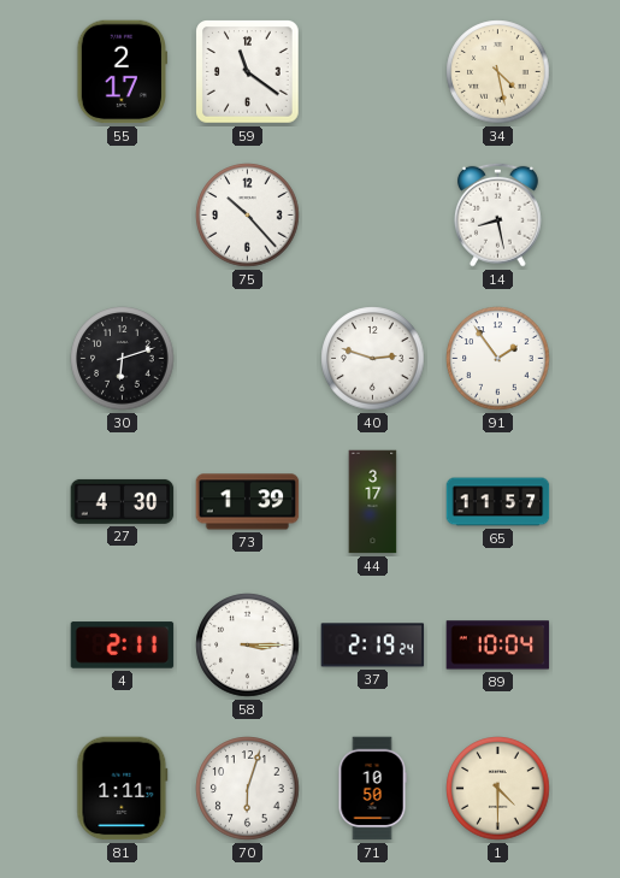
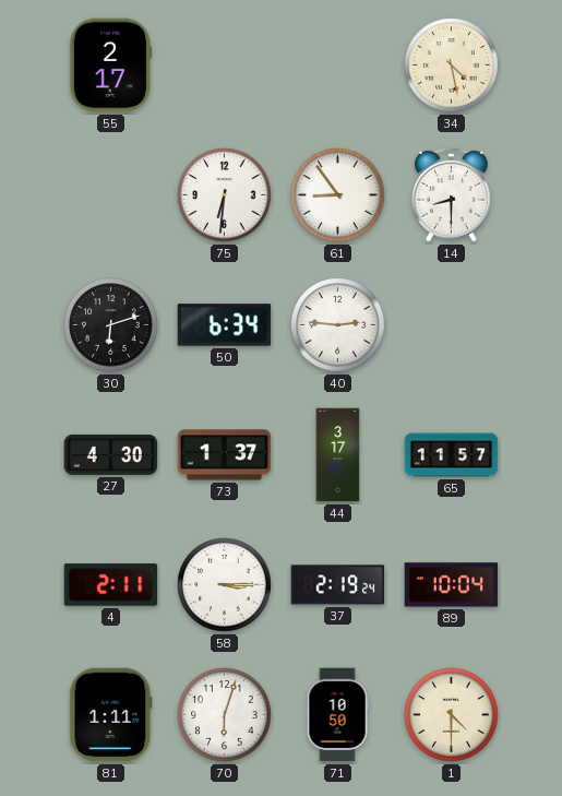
59: 11:21 -> none
75: 10:23 -> 6:31
61: none -> 8:54
14: 8:28 -> 8:30
50: none -> 6:34
40: 2:48 -> 2:46
91: 1:54 -> none
73: 1:39 -> 1:37
